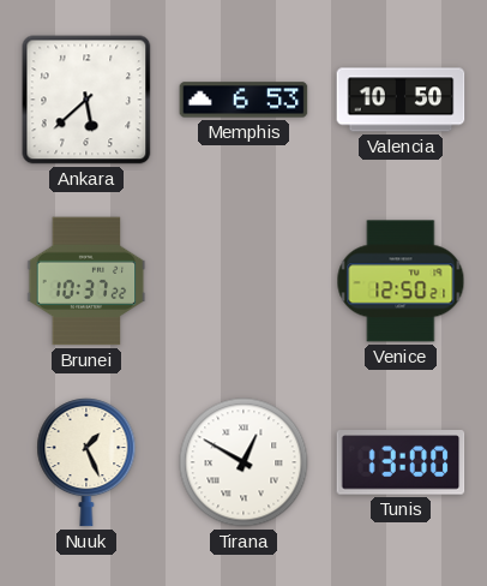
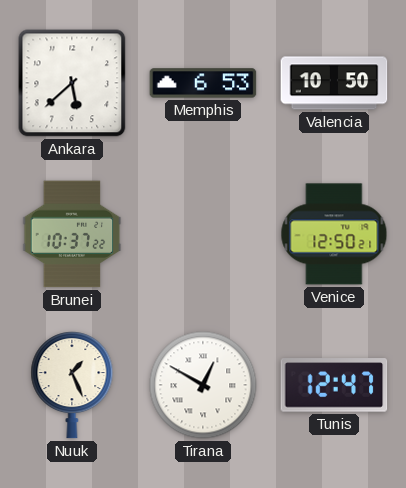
Tunis: 13:00 -> 12:47
